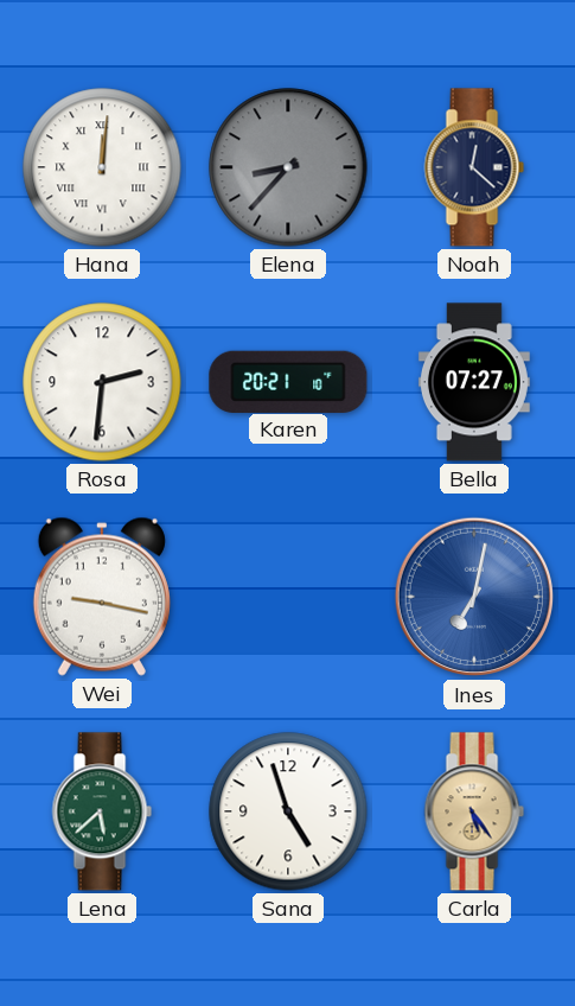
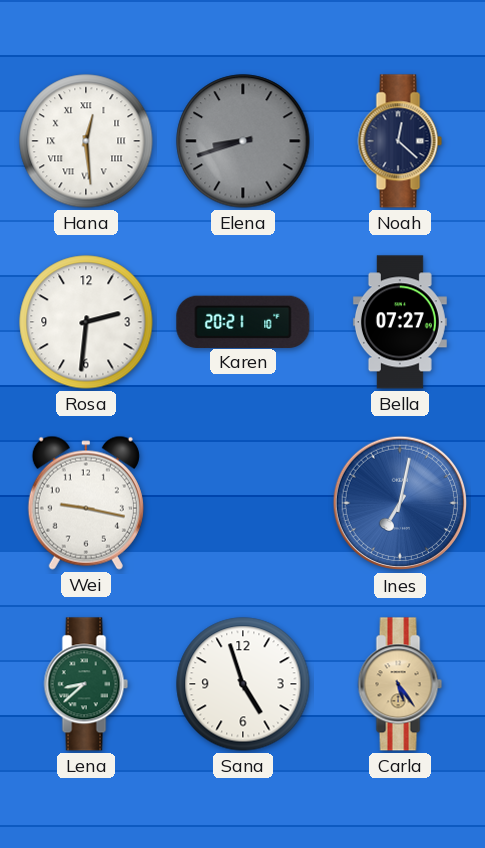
Hana: 12:01 -> 12:29
Elena: 8:37 -> 8:42
Lena: 5:38 -> 8:38
